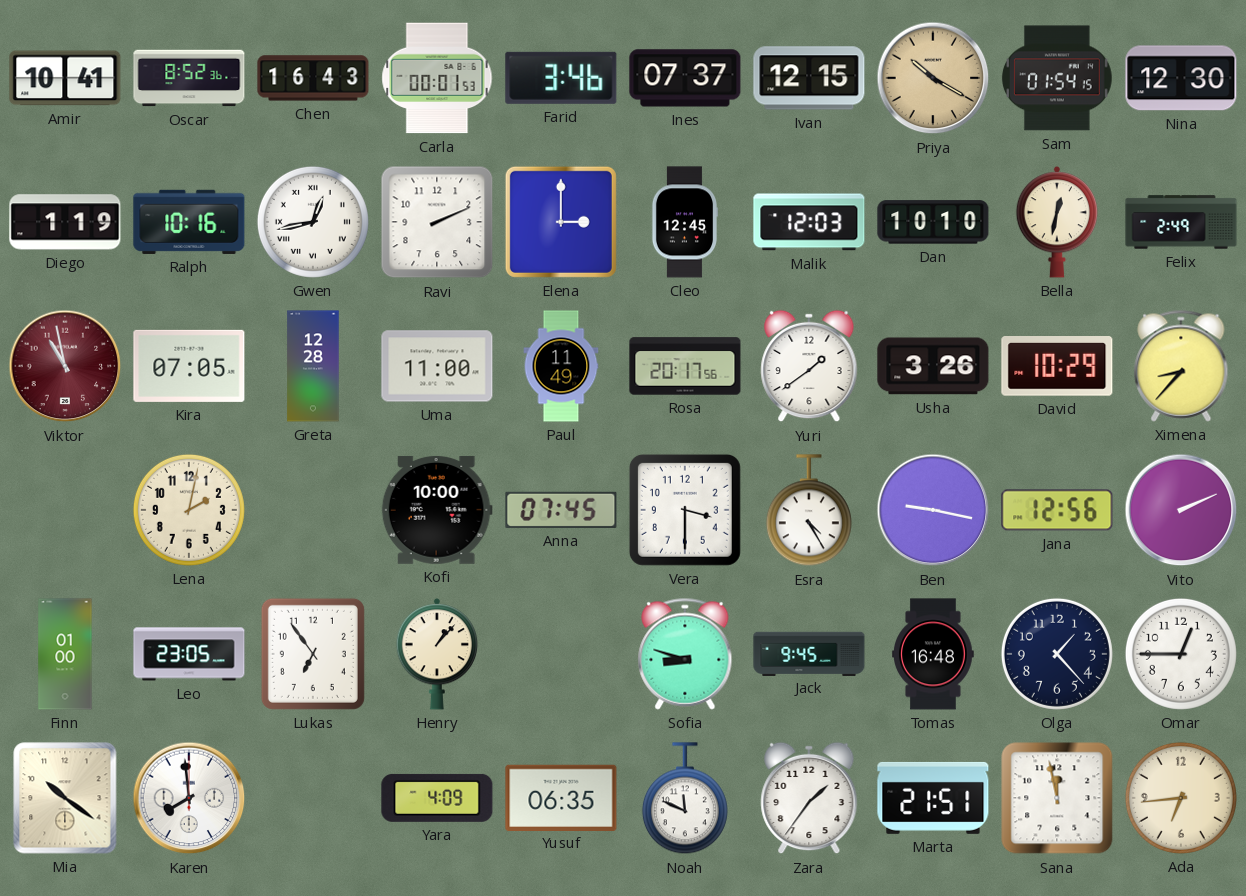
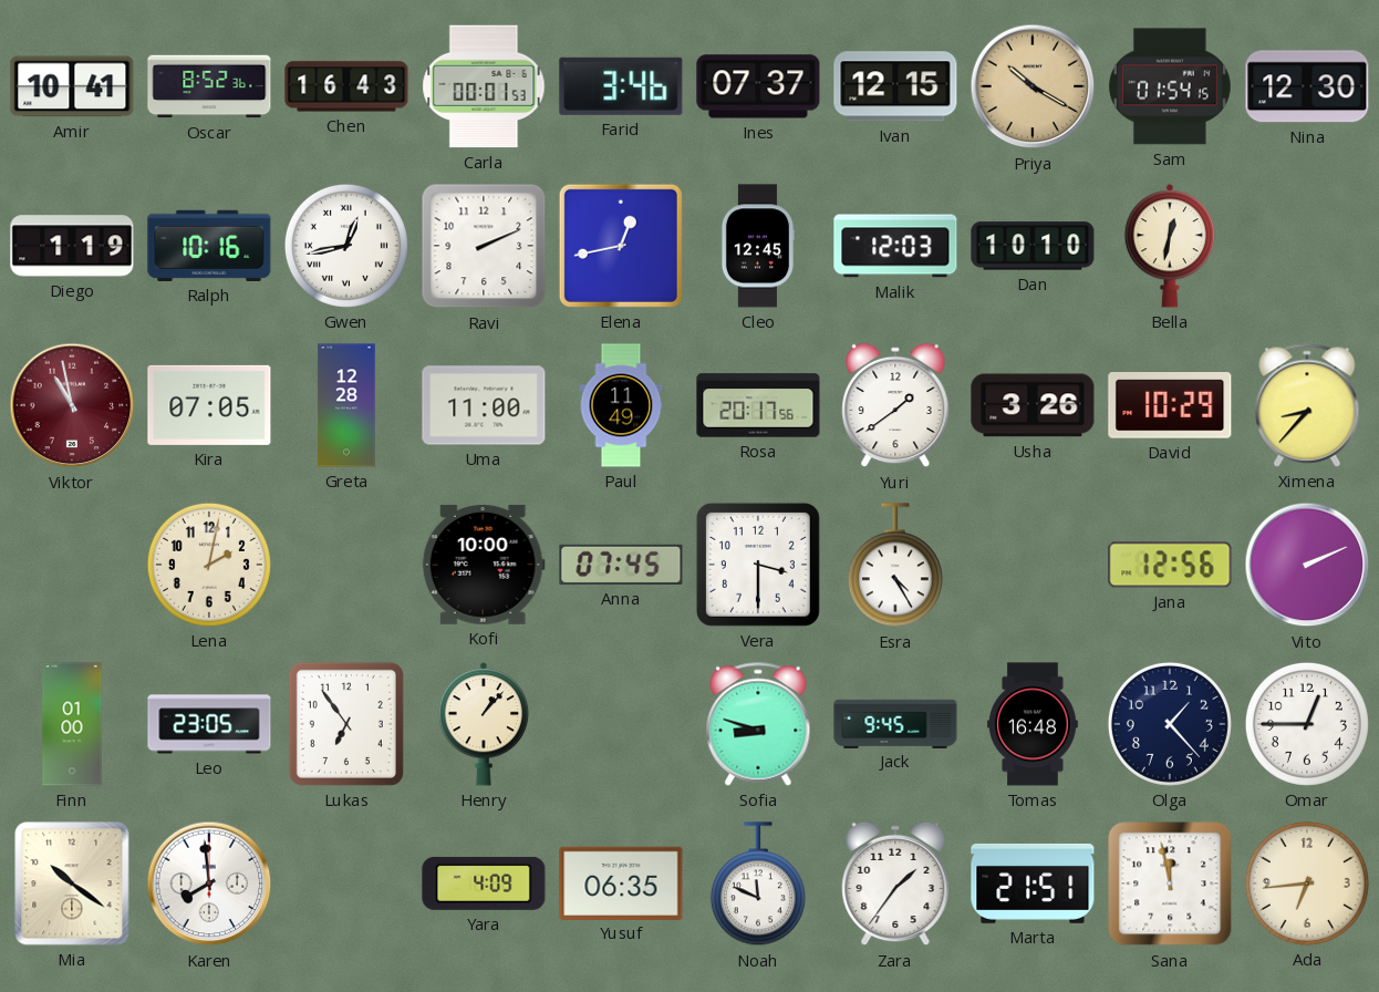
Elena: 3:00 -> 12:43
Felix: 2:49 -> none
Ben: 9:17 -> none
